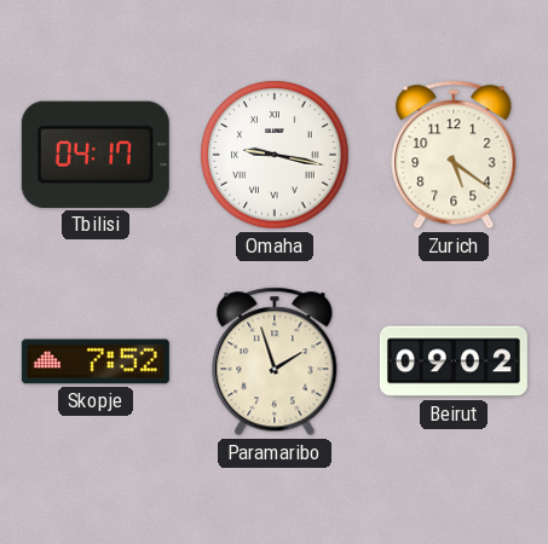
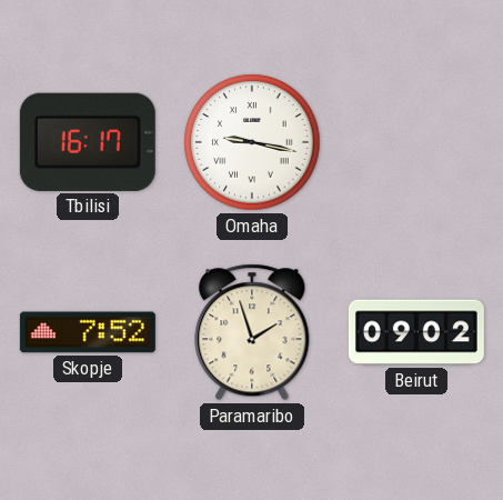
Tbilisi: 04:17 -> 16:17
Zurich: 5:21 -> none
